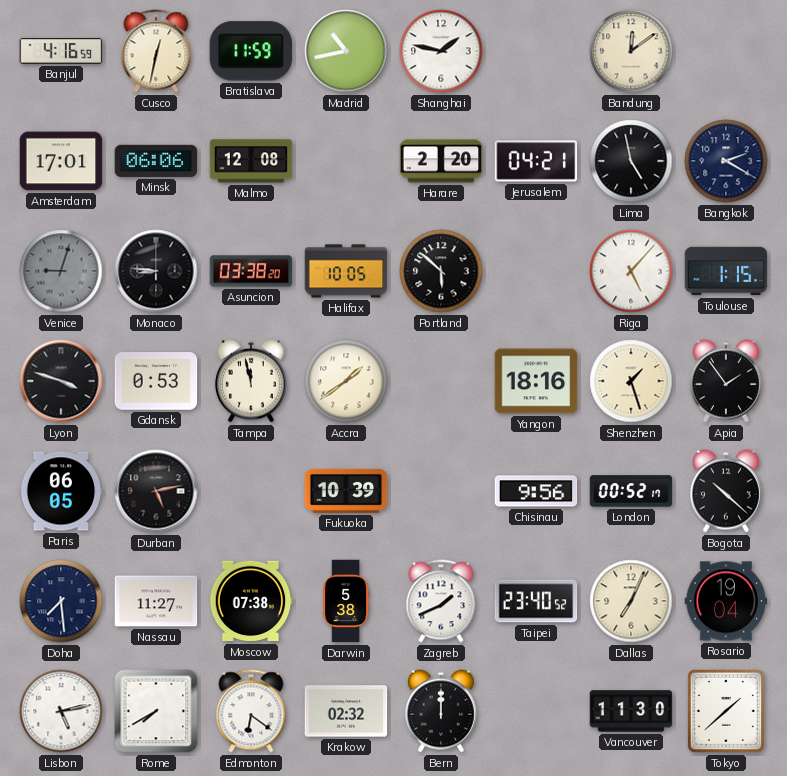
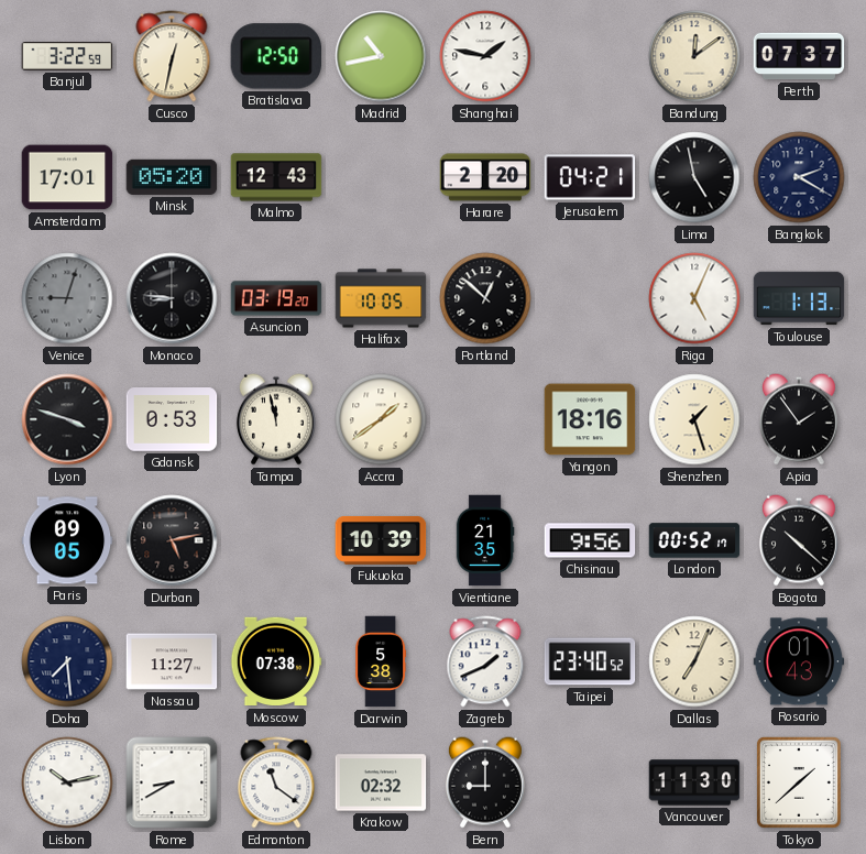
Banjul: 4:16 -> 3:22
Bratislava: 11:59 -> 12:50
Perth: none -> 07:37
Minsk: 06:06 -> 05:20
Malmo: 12:08 -> 12:43
Asuncion: 03:38 -> 03:19
Portland: 5:52 -> 12:52
Riga: 5:07 -> 5:04
Toulouse: 1:15 -> 1:13
Paris: 06:05 -> 09:05
Vientiane: none -> 21:35
Rosario: 19:04 -> 01:43
Lisbon: 5:13 -> 10:13
Rome: 7:40 -> 8:40
Edmonton: 6:21 -> 11:21
Bern: 12:00 -> 9:00
